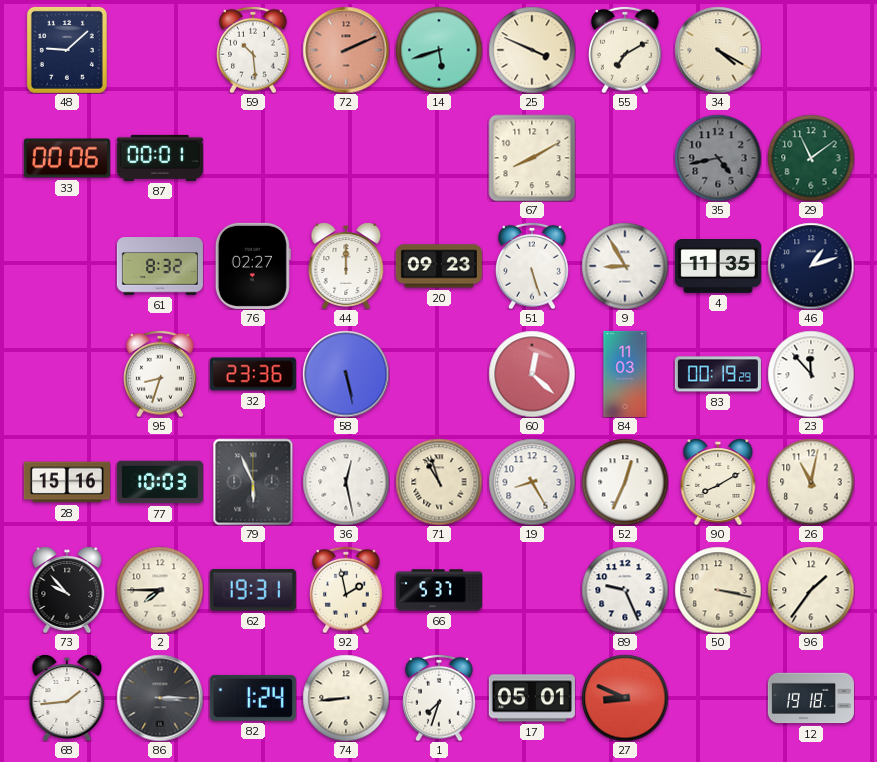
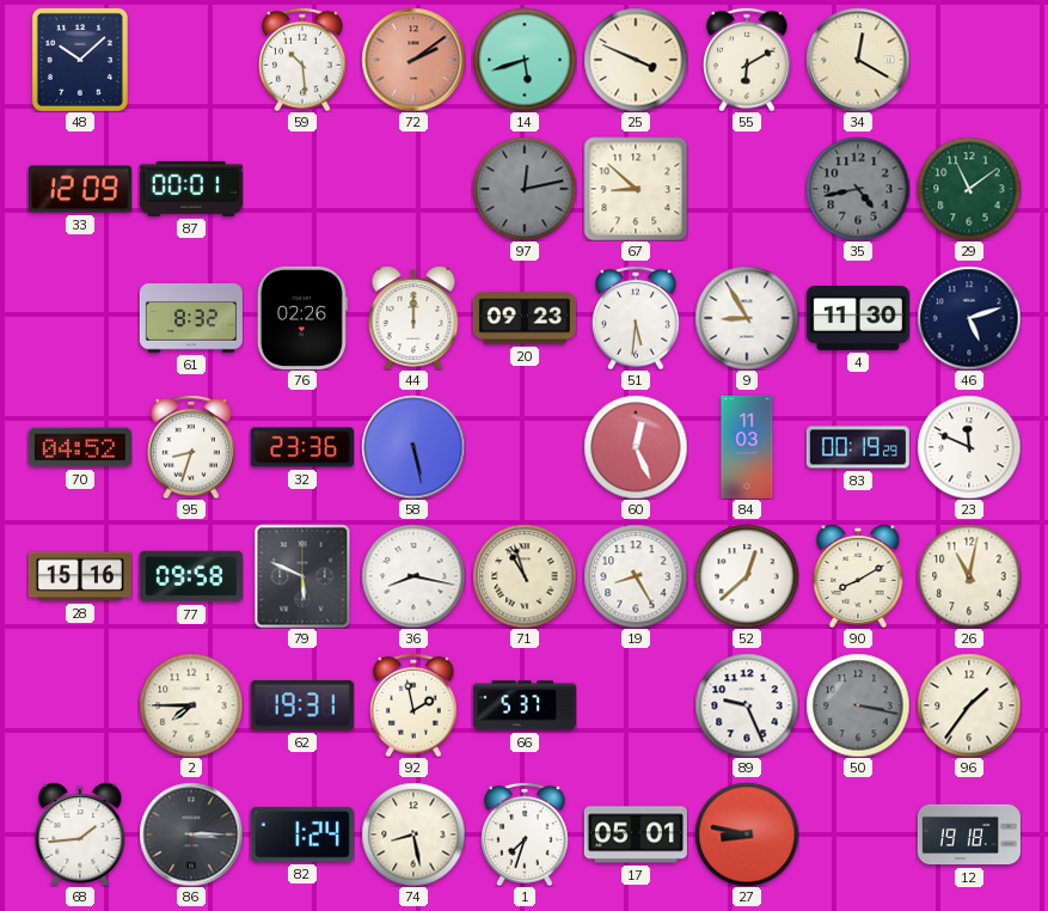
48: 9:08 -> 10:08
72: 2:11 -> 2:09
55: 7:10 -> 6:10
34: 4:20 -> 12:20
33: 00:06 -> 12:09
97: none -> 12:13
67: 8:10 -> 8:52
76: 02:27 -> 02:26
51: 5:27 -> 5:31
4: 11:35 -> 11:30
46: 1:12 -> 5:12
70: none -> 04:52
60: 12:22 -> 12:26
23: 11:53 -> 11:49
77: 10:03 -> 09:58
79: 5:56 -> 5:49
36: 12:28 -> 8:17
52: 12:34 -> 12:38
73: 9:53 -> none
50 dial: cream -> grey
74: 8:44 -> 8:28
27: 8:49 -> 8:47
